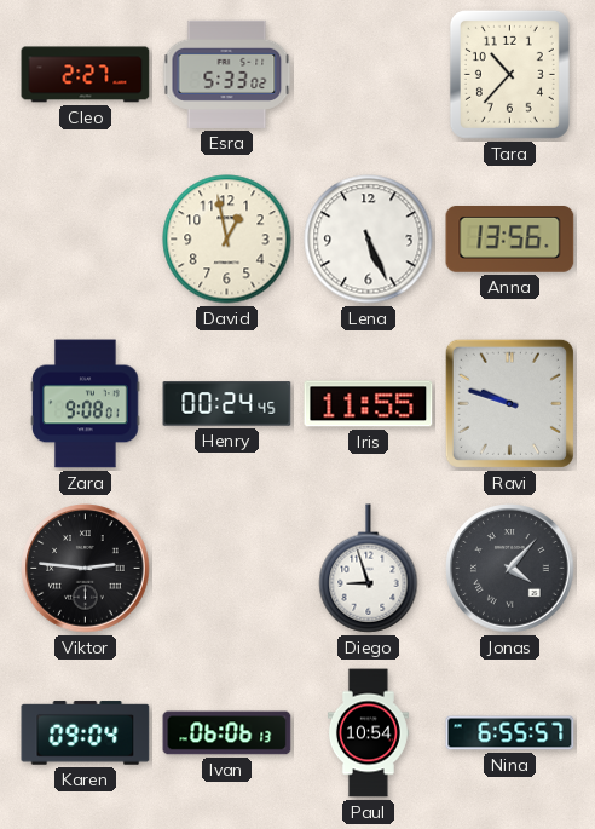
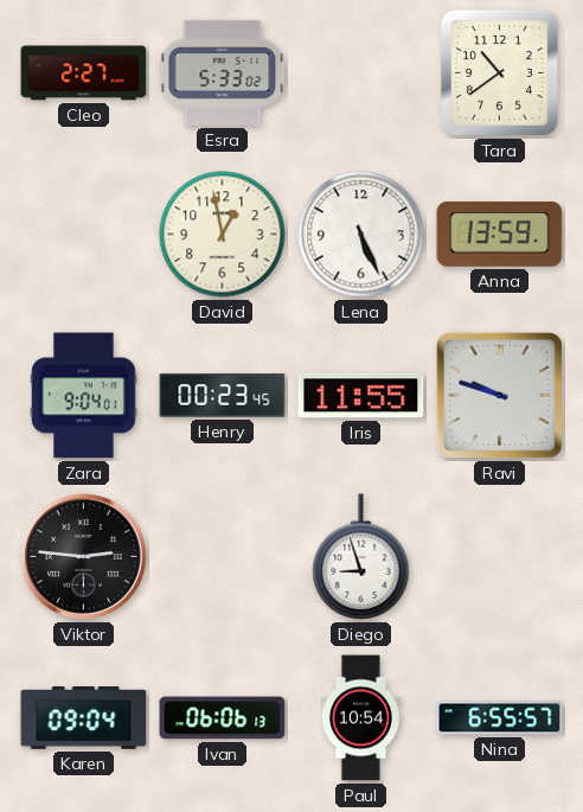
Tara: 10:37 -> 10:39
Anna: 13:56 -> 13:59
Zara: 9:08 -> 9:04
Henry: 00:24 -> 00:23
Jonas: 4:07 -> none
